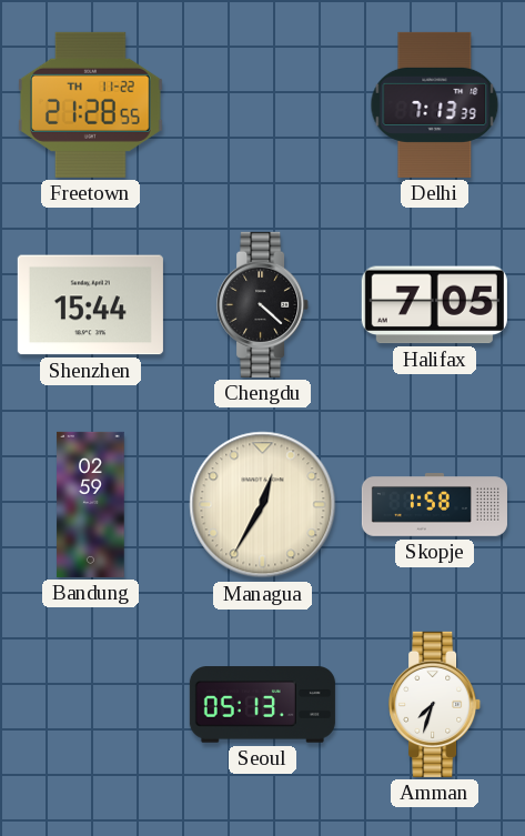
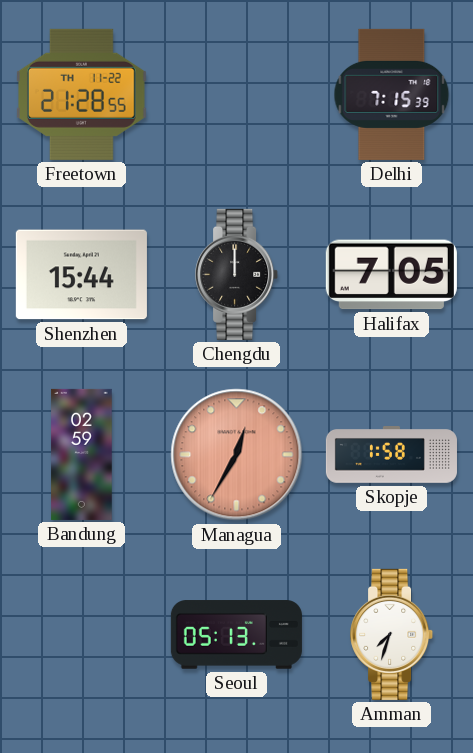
Delhi: 7:13 -> 7:15
Chengdu: 4:22 -> 12:00
Managua dial: cream -> salmon
